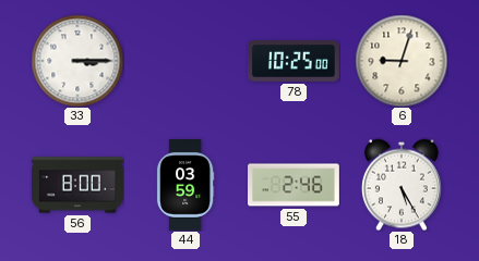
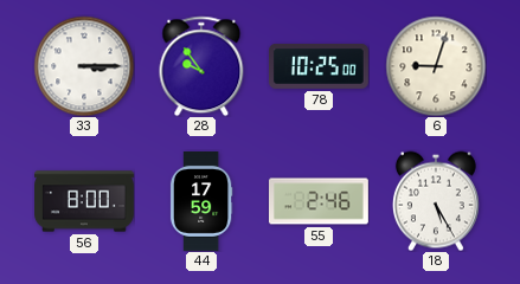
28: none -> 9:54
44: 03:59 -> 17:59
